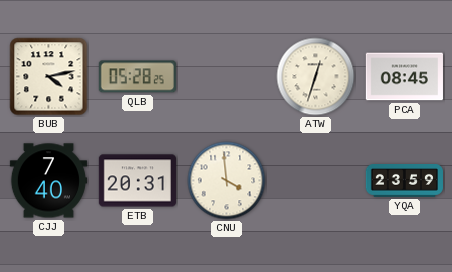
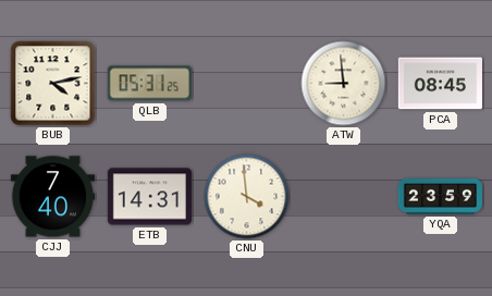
QLB: 05:28 -> 05:31
ATW: 12:33 -> 8:59
ETB: 20:31 -> 14:31
